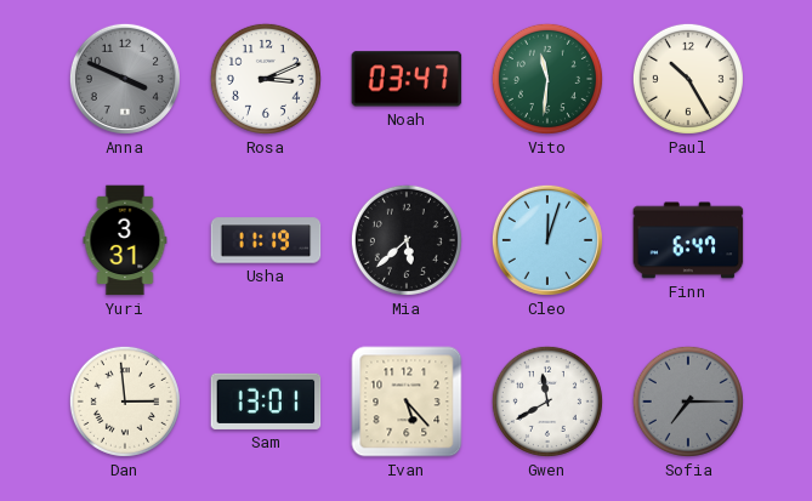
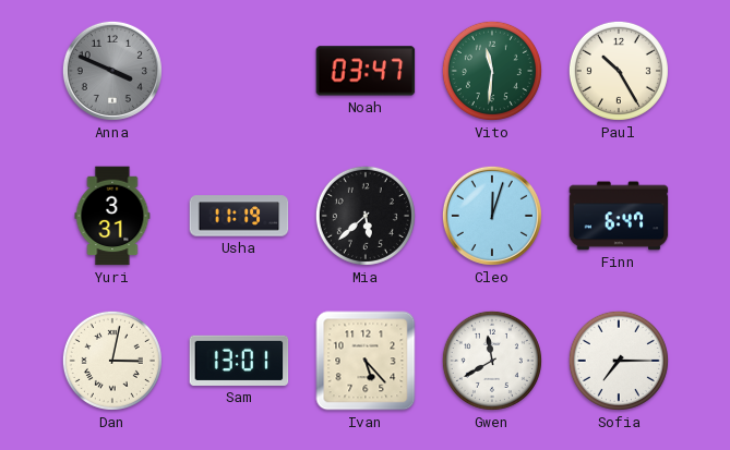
Rosa: 3:11 -> none
Dan: 2:59 -> 3:02
Sofia dial: grey -> white
